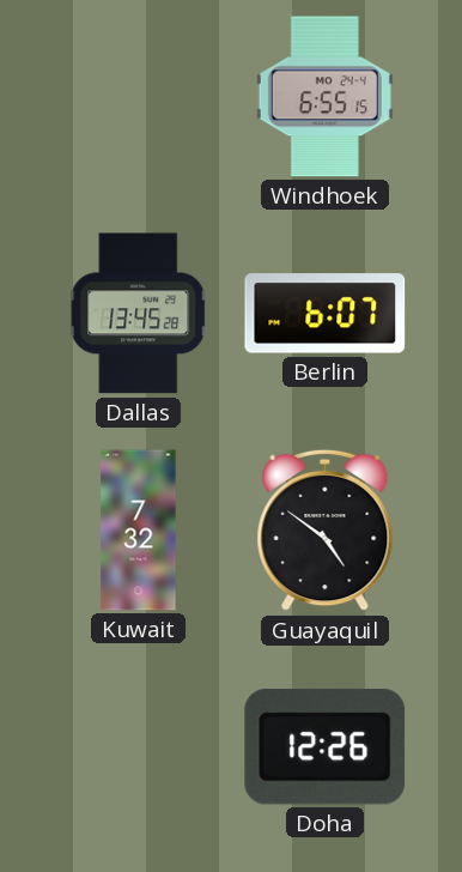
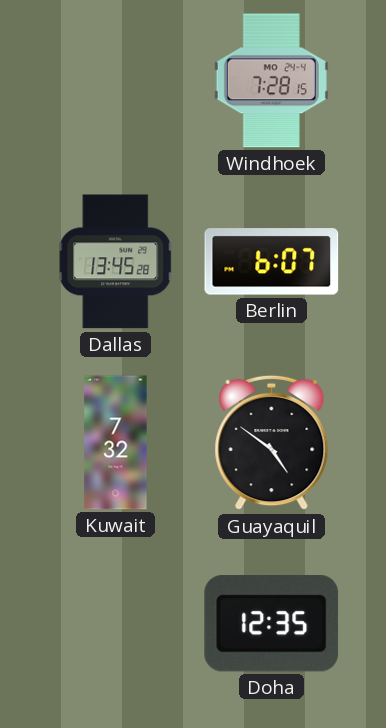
Windhoek: 6:55 -> 7:28
Doha: 12:26 -> 12:35
